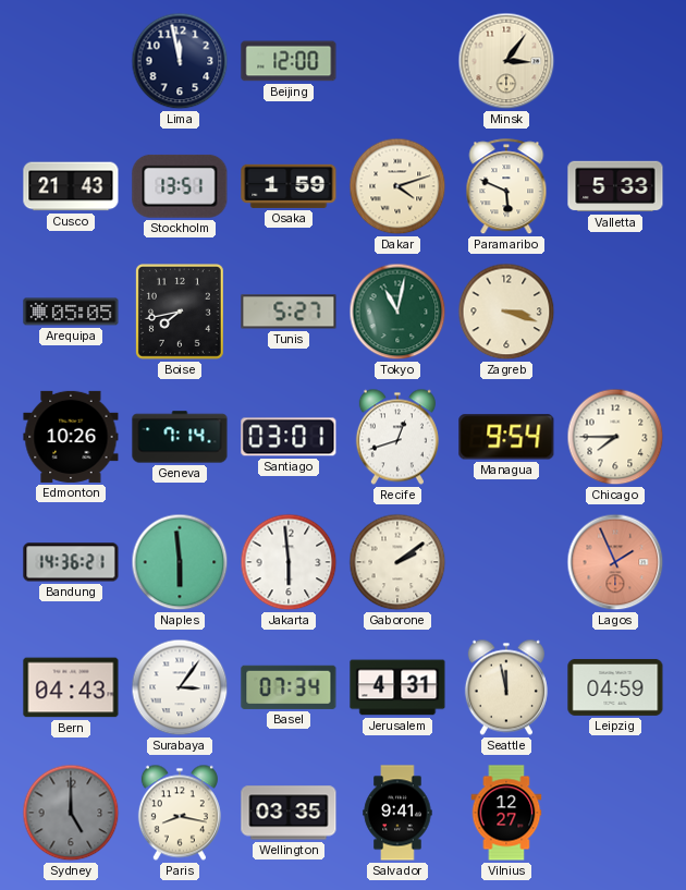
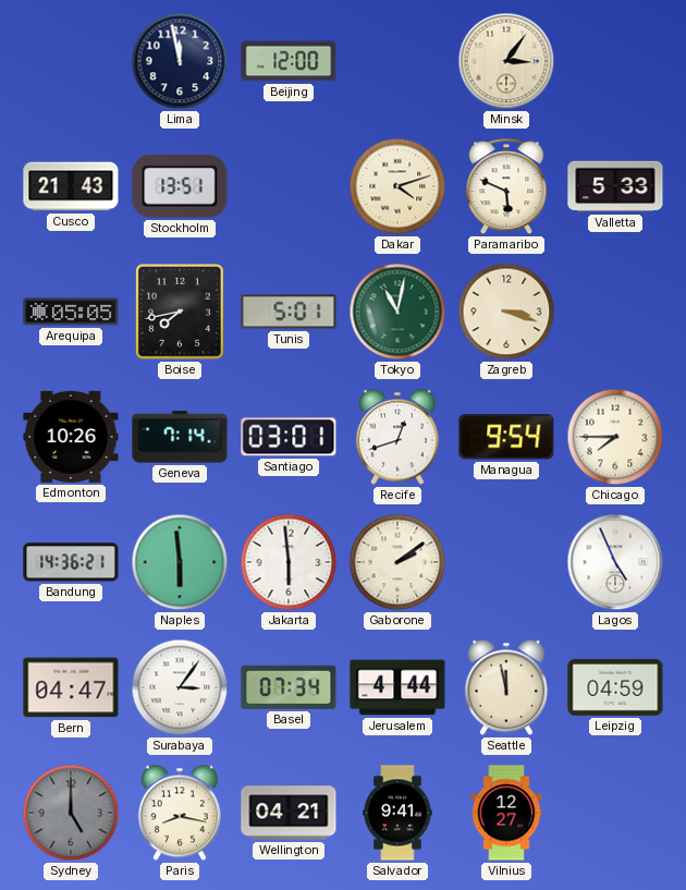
Osaka: 1:59 -> none
Tunis: 5:27 -> 5:01
Lagos: 1:56 -> 4:56
Lagos dial: salmon -> white
Bern: 04:43 -> 04:47
Jerusalem: 4:31 -> 4:44
Wellington: 03:35 -> 04:21
